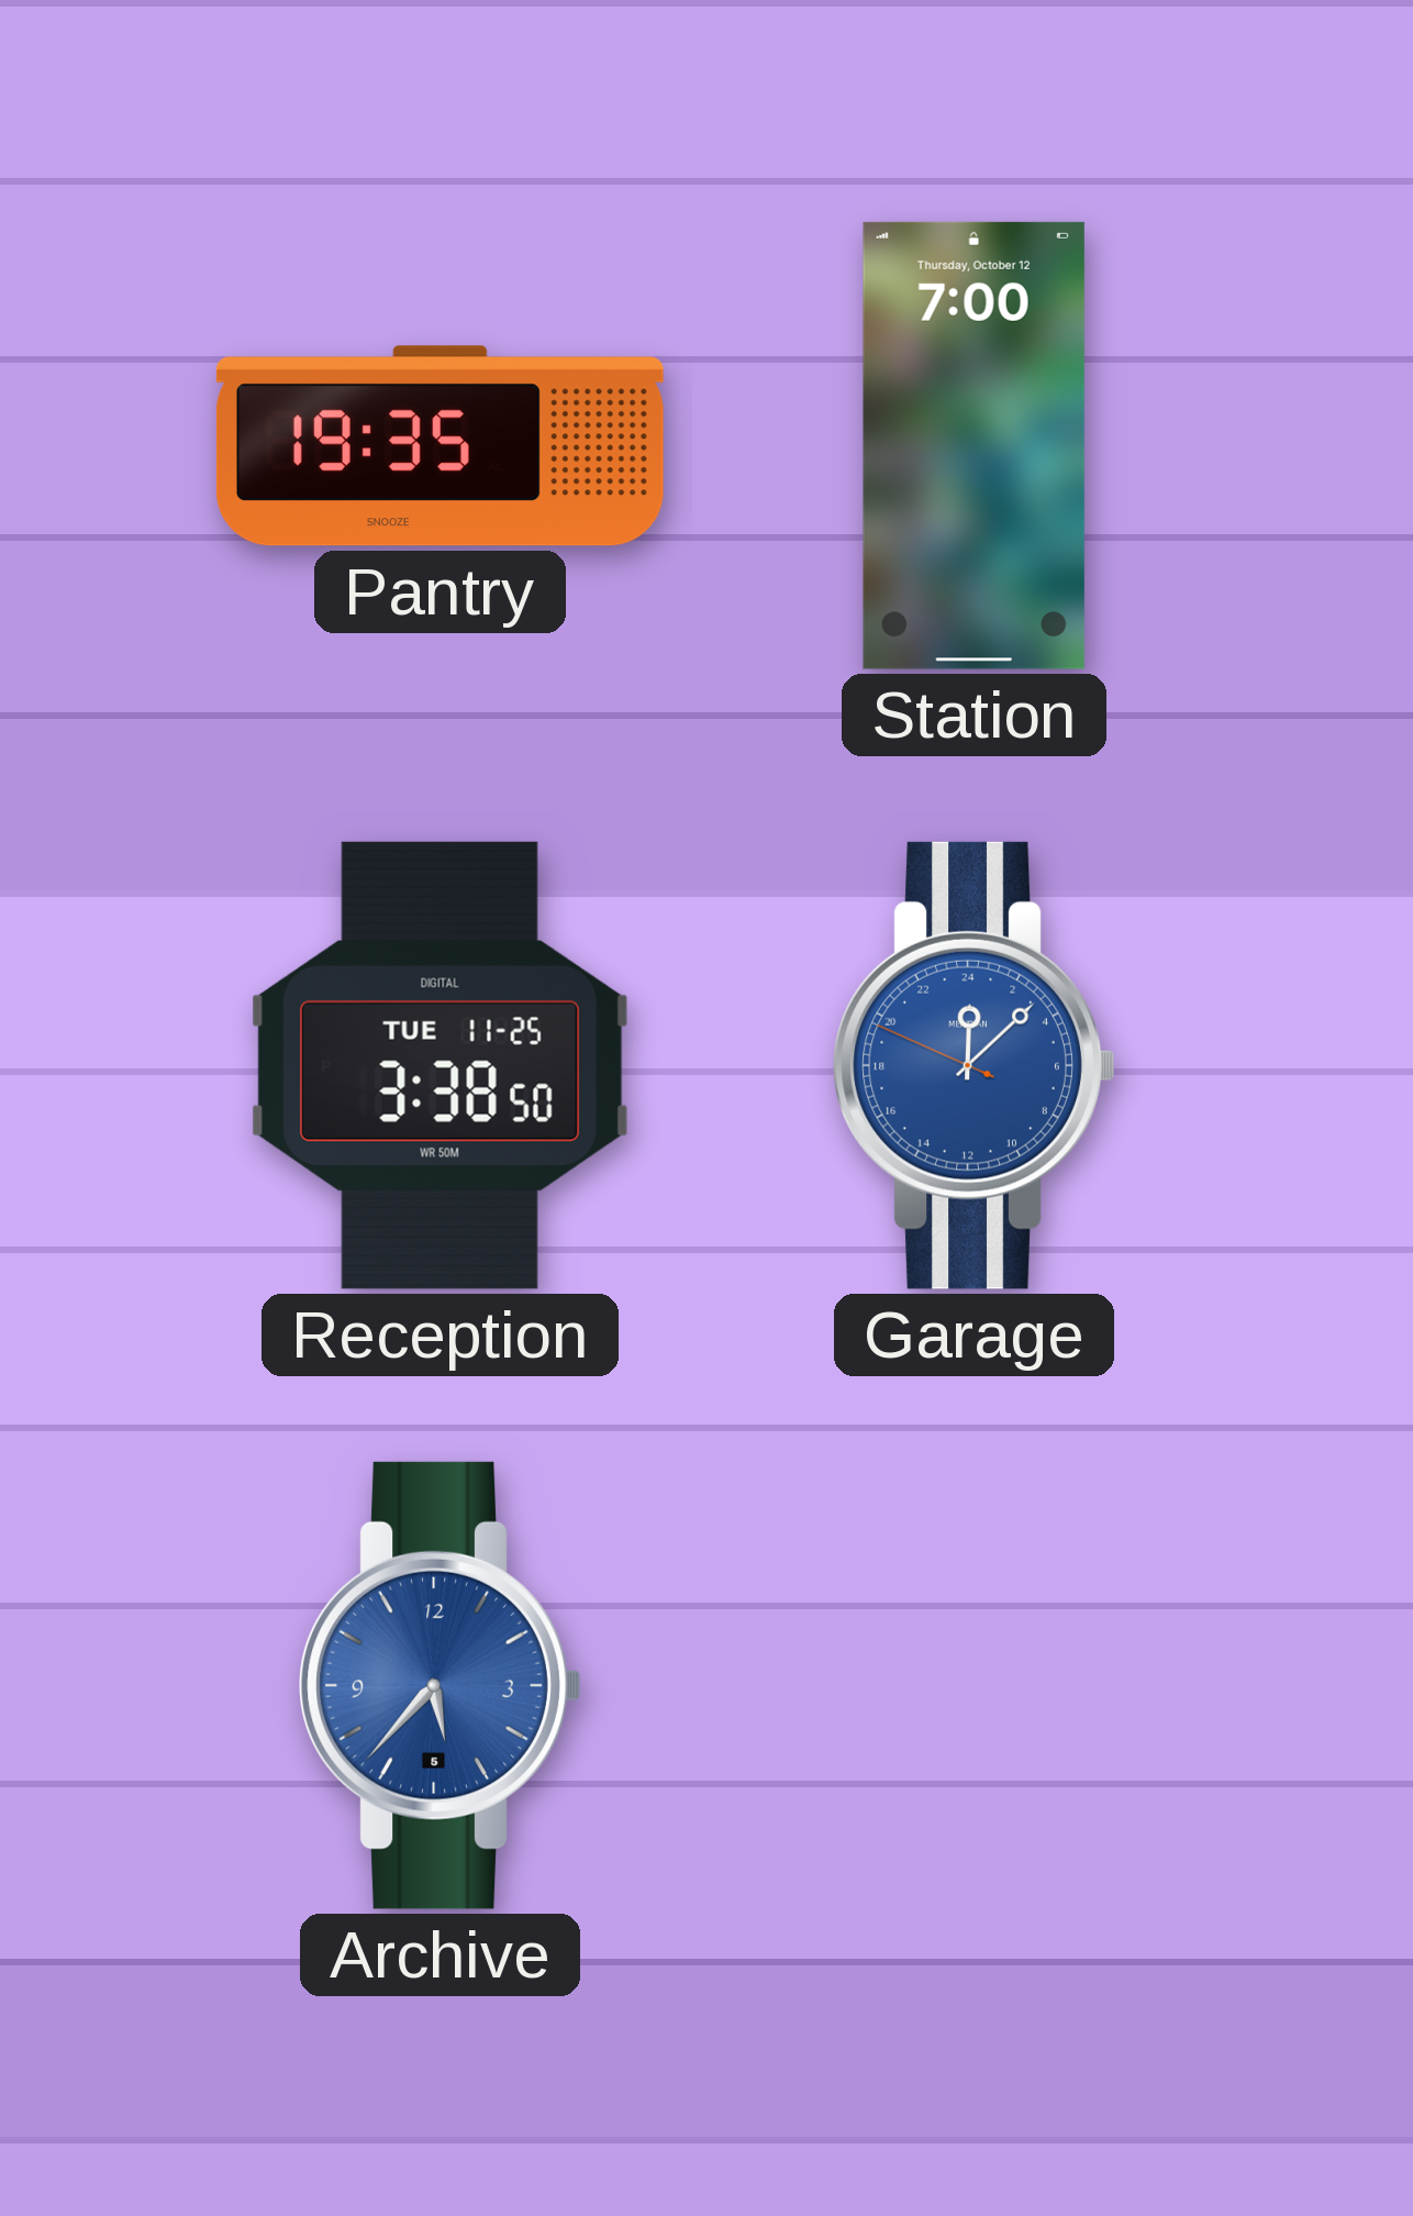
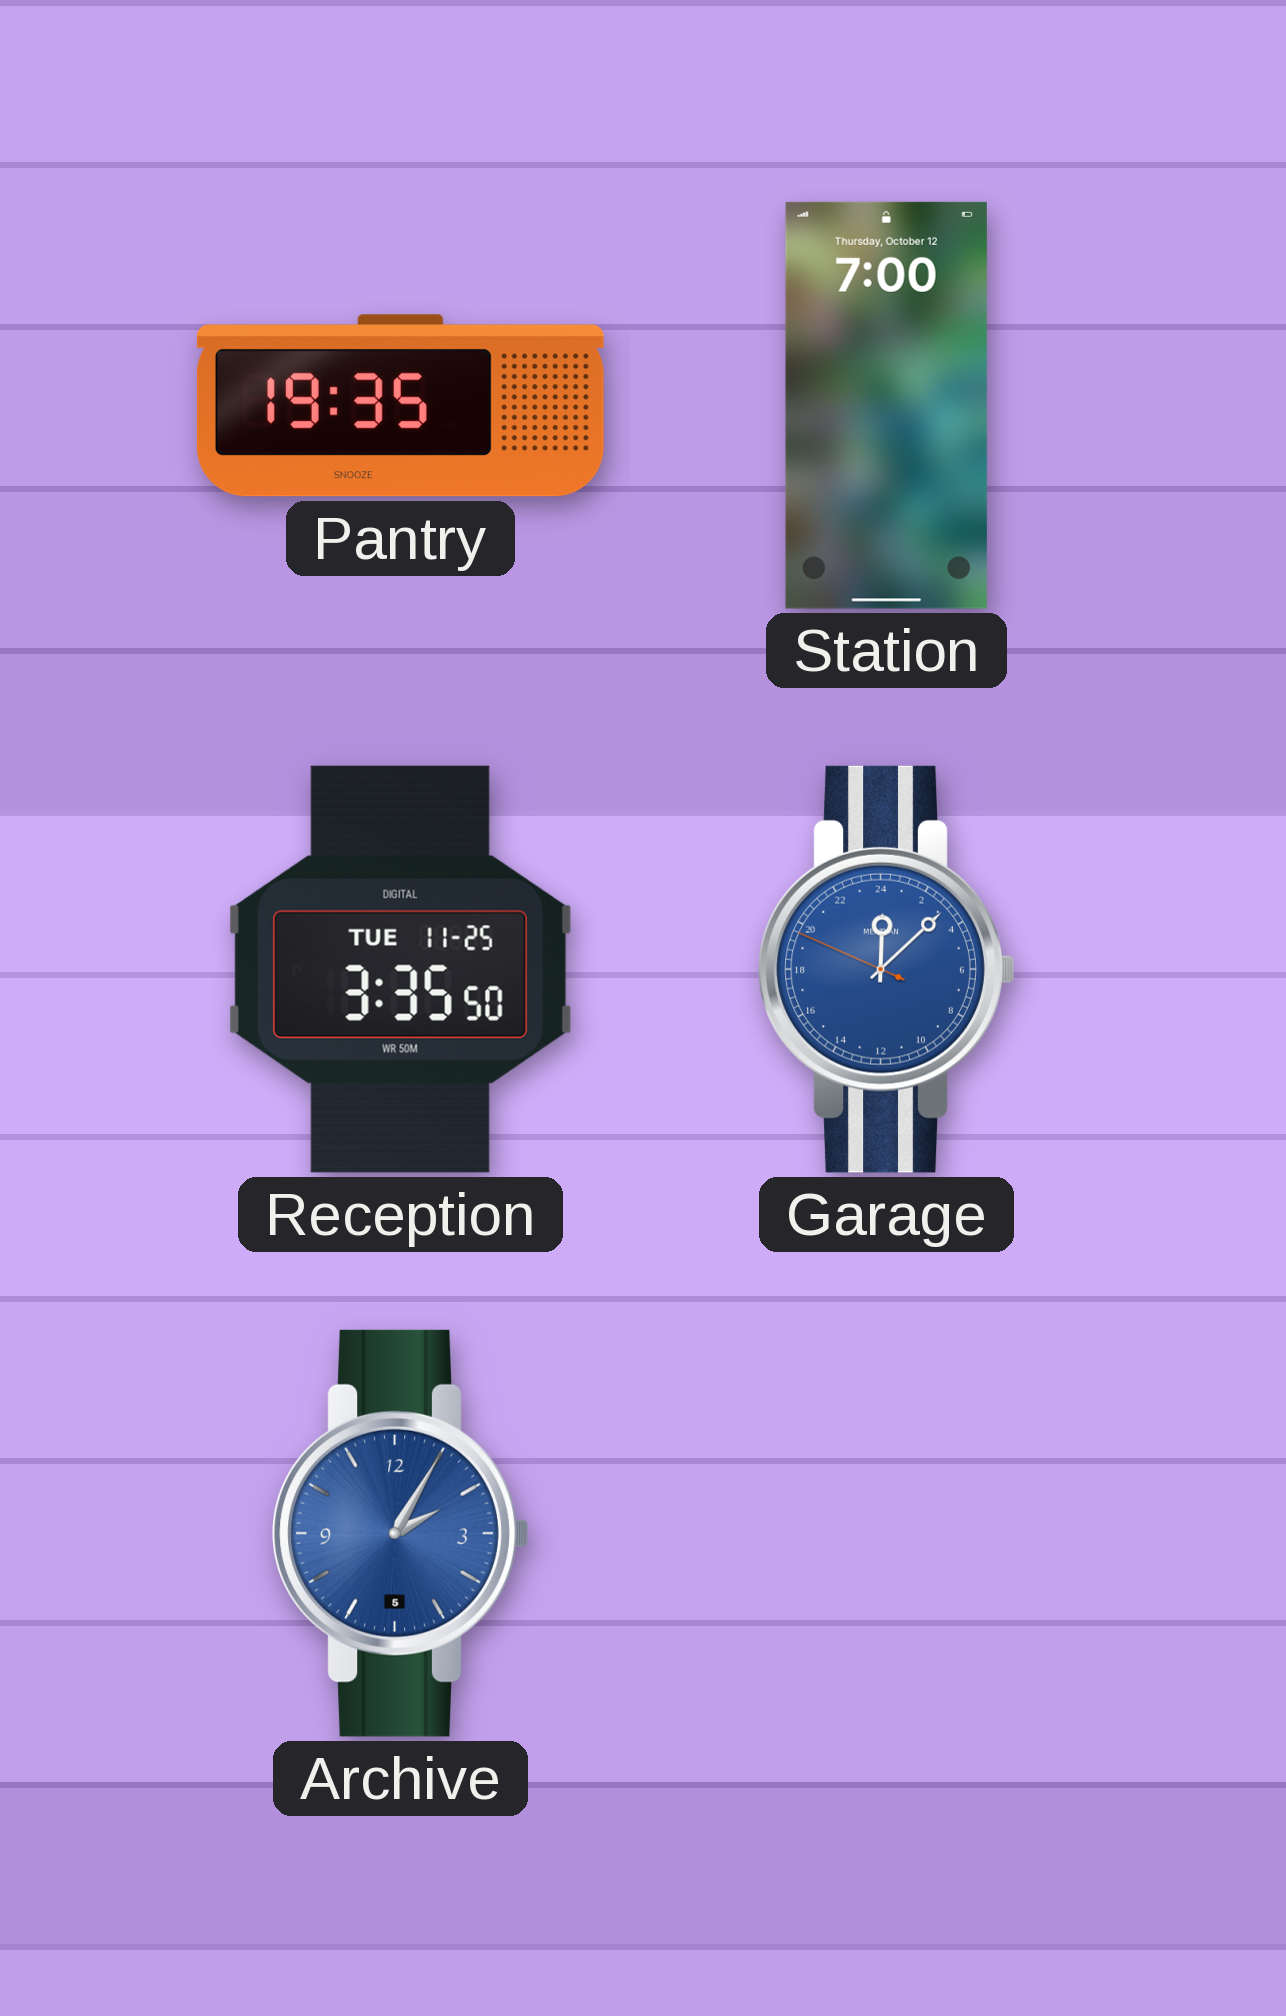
Reception: 3:38 -> 3:35
Archive: 5:37 -> 2:05
